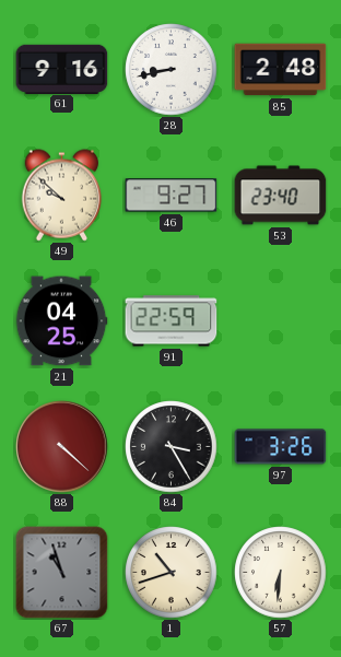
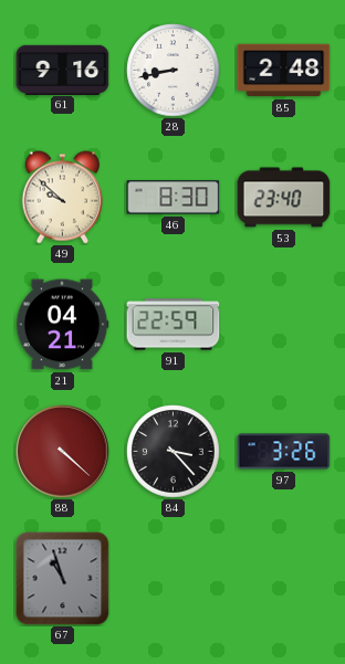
46: 9:27 -> 8:30
21: 04:25 -> 04:21
84: 3:25 -> 3:23
1: 10:42 -> none
57: 6:31 -> none
